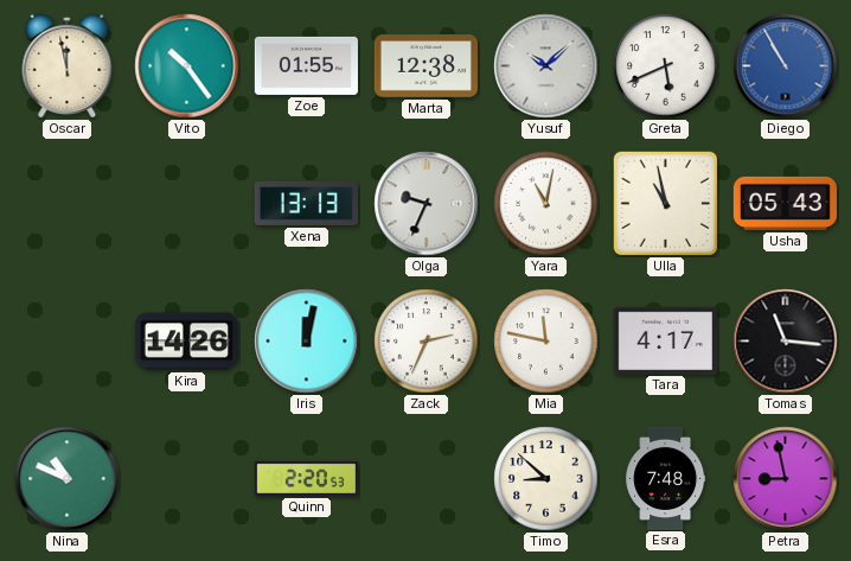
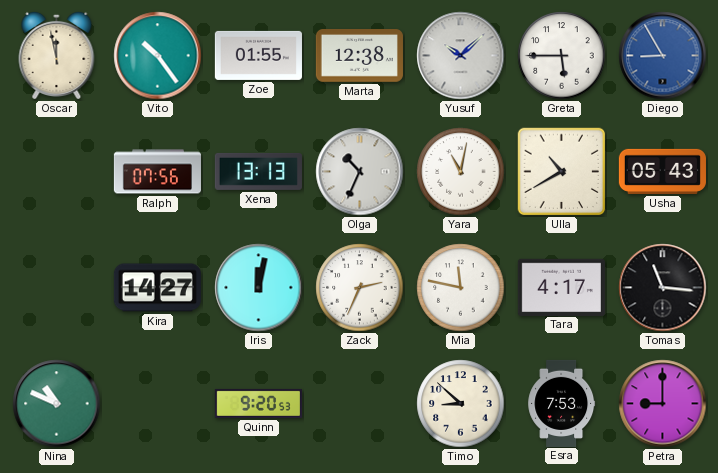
Greta: 5:41 -> 5:45
Diego: 10:55 -> 8:55
Ralph: none -> 07:56
Olga: 9:34 -> 10:34
Ulla: 10:58 -> 10:40
Kira: 14:26 -> 14:27
Quinn: 2:20 -> 9:20
Esra: 7:48 -> 7:53
Petra: 8:58 -> 9:00
